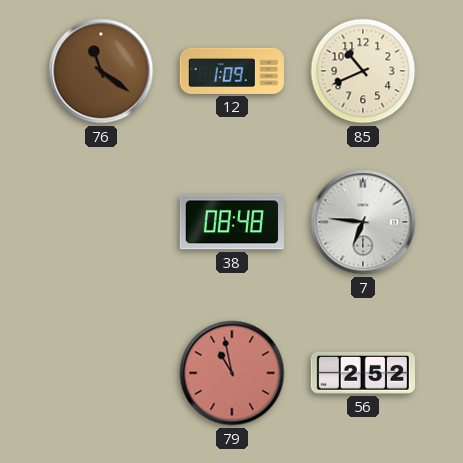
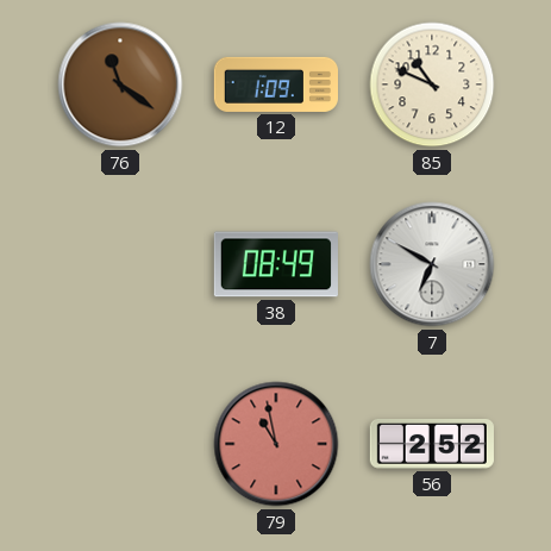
85: 10:41 -> 10:49
38: 08:48 -> 08:49
7: 6:46 -> 6:50
